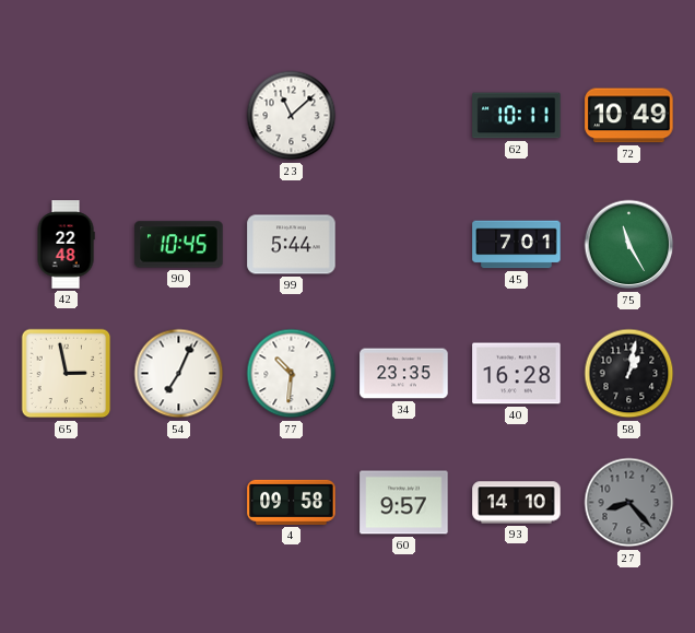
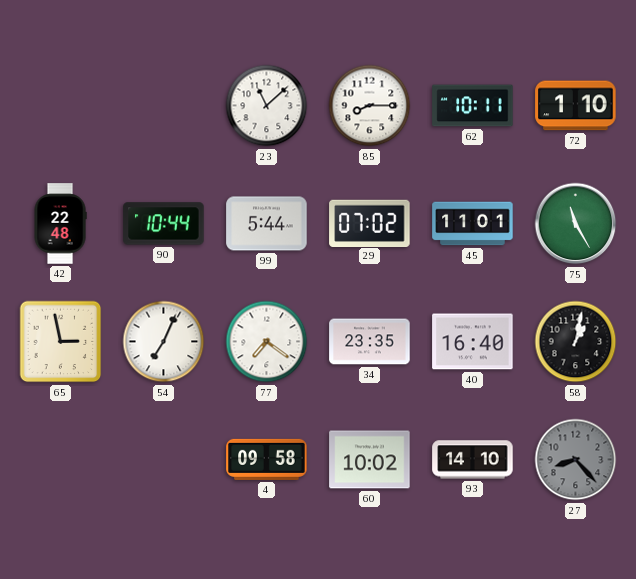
85: none -> 8:15
72: 10:49 -> 1:10
90: 10:45 -> 10:44
29: none -> 07:02
45: 7:01 -> 11:01
77: 10:31 -> 7:21
40: 16:28 -> 16:40
60: 9:57 -> 10:02
